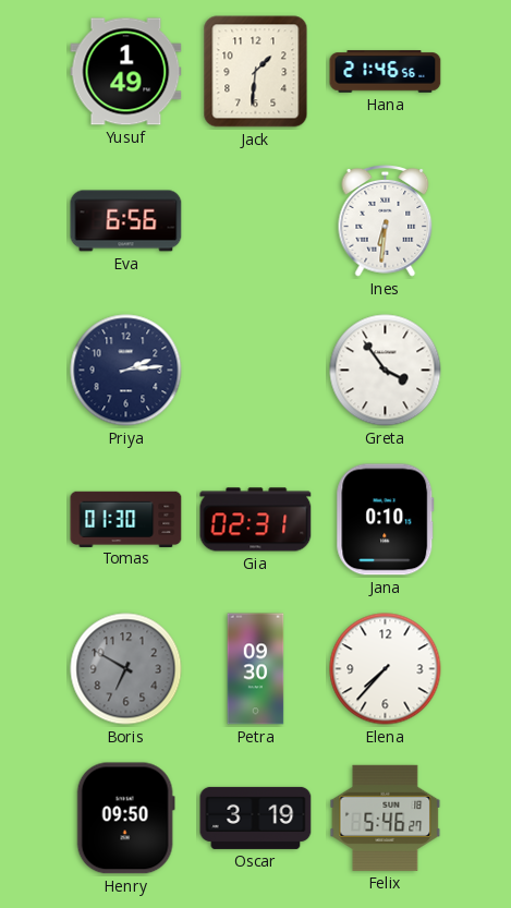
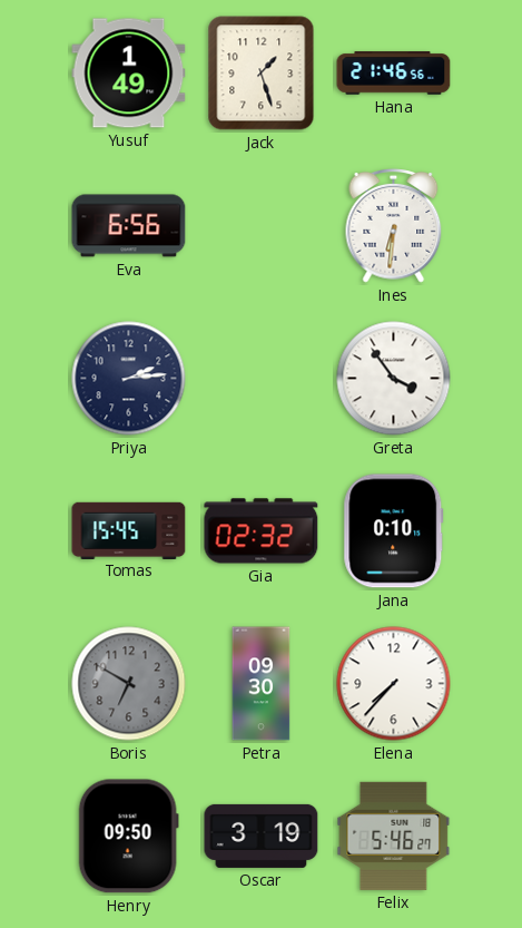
Jack: 1:31 -> 1:27
Tomas: 01:30 -> 15:45
Gia: 02:31 -> 02:32
